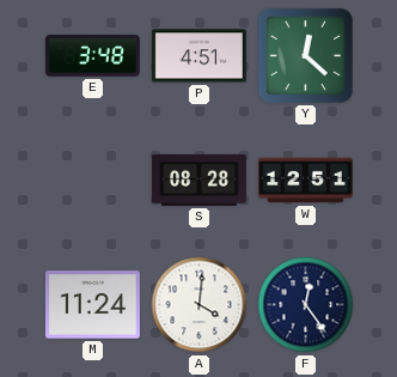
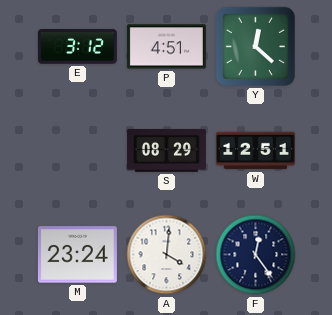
E: 3:48 -> 3:12
S: 08:28 -> 08:29
M: 11:24 -> 23:24
